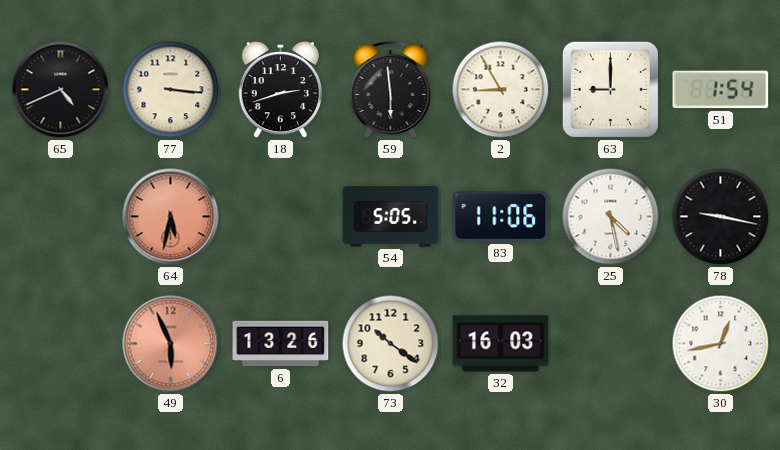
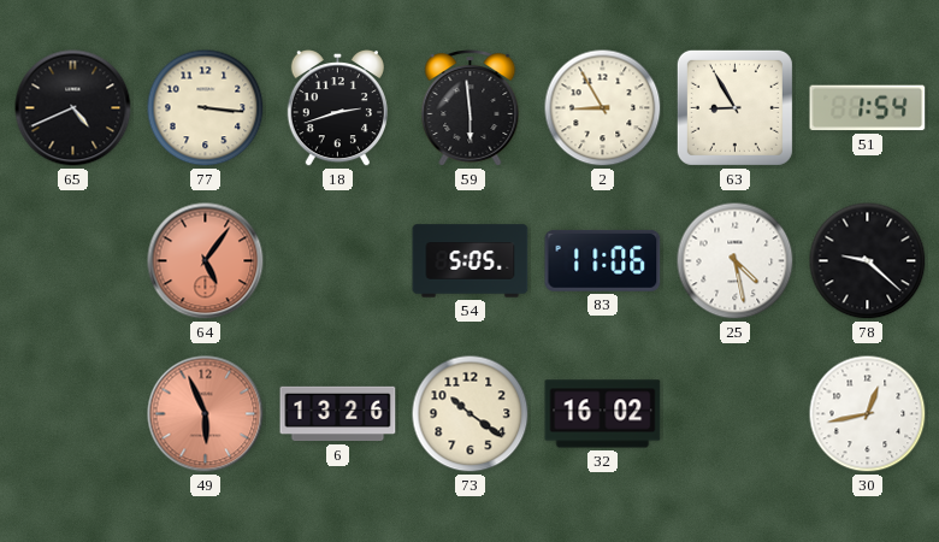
63: 9:00 -> 8:55
64: 5:32 -> 5:06
78: 9:17 -> 9:22
32: 16:03 -> 16:02
